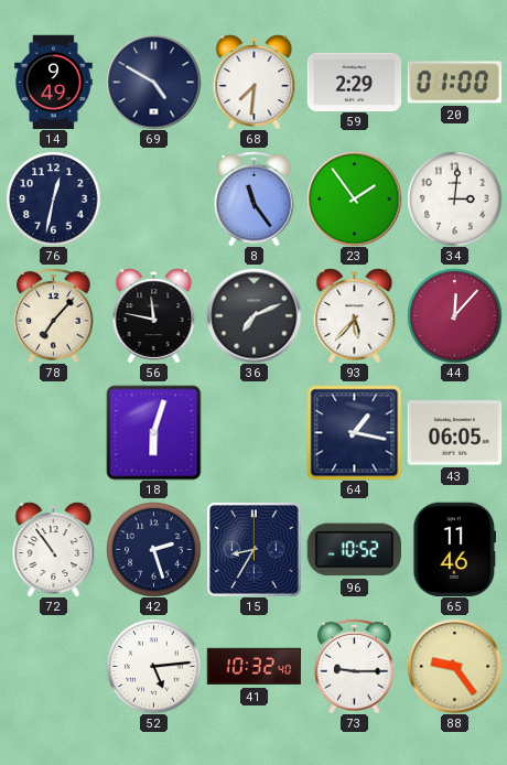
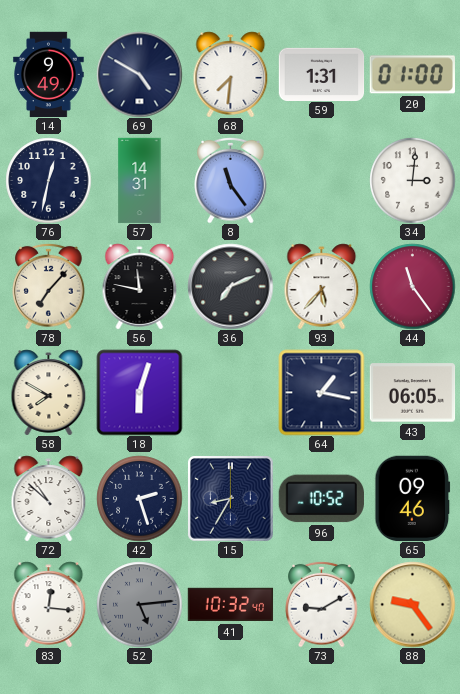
59: 2:29 -> 1:31
57: none -> 14:31
23: 1:54 -> none
44: 12:07 -> 11:24
58: none -> 7:50
72: 10:54 -> 10:52
65: 11:46 -> 09:46
83: none -> 12:16
52 dial: white -> grey
73: 9:15 -> 9:10
